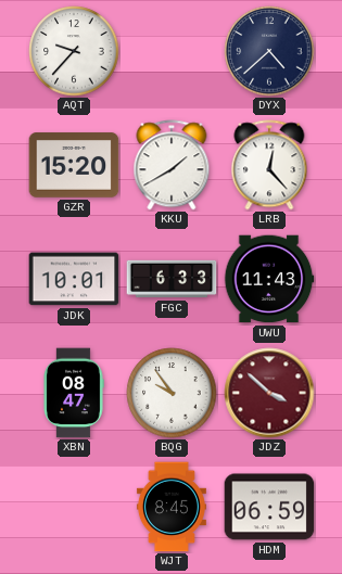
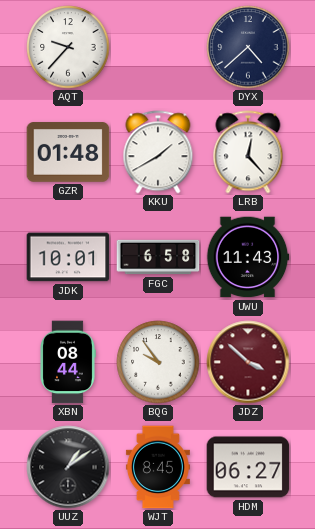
GZR: 15:20 -> 01:48
FGC: 6:33 -> 6:58
XBN: 08:47 -> 08:44
UUZ: none -> 1:09
HDM: 06:59 -> 06:27
